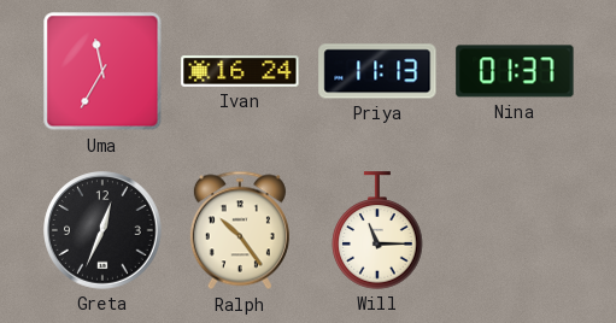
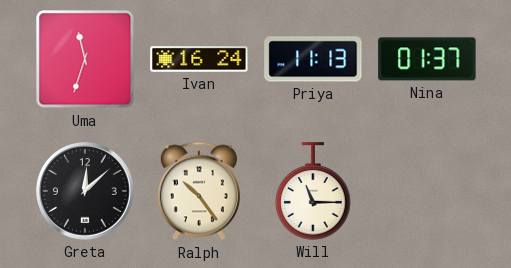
Uma: 11:35 -> 11:33
Greta: 12:34 -> 12:08
